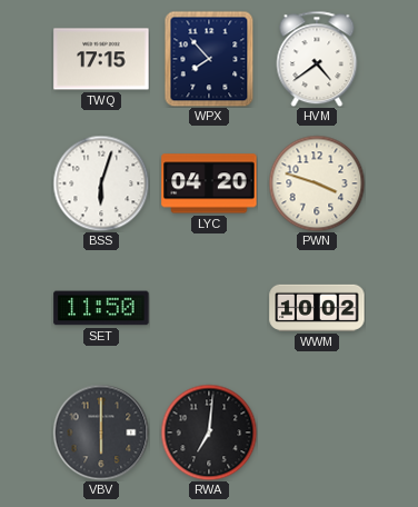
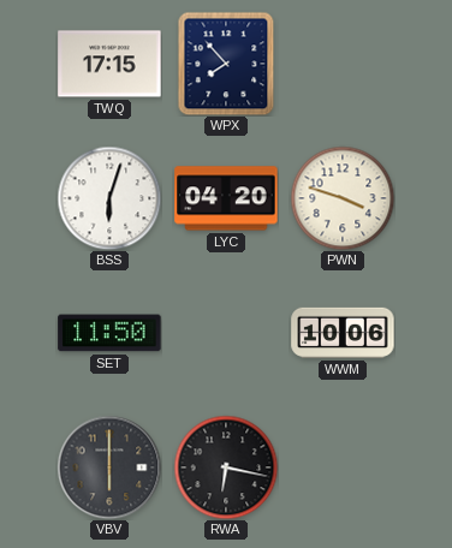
HVM: 4:39 -> none
WWM: 10:02 -> 10:06
RWA: 7:01 -> 6:17
